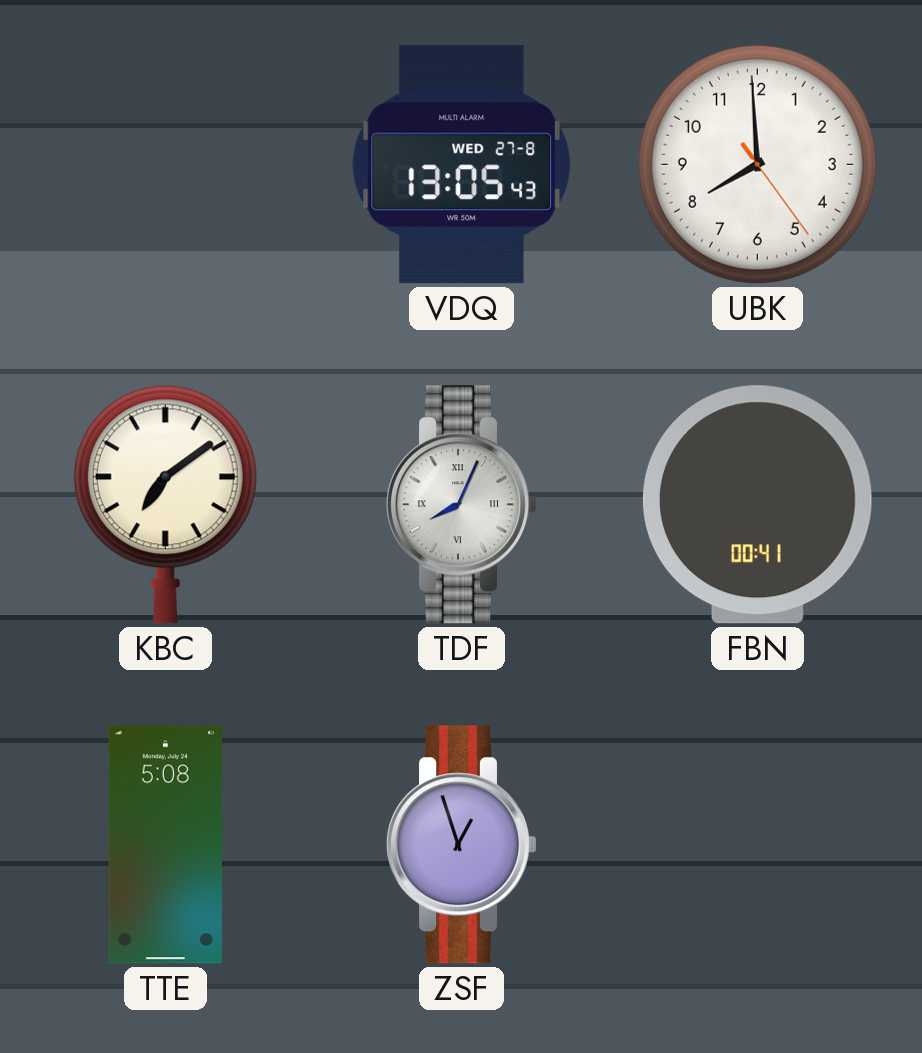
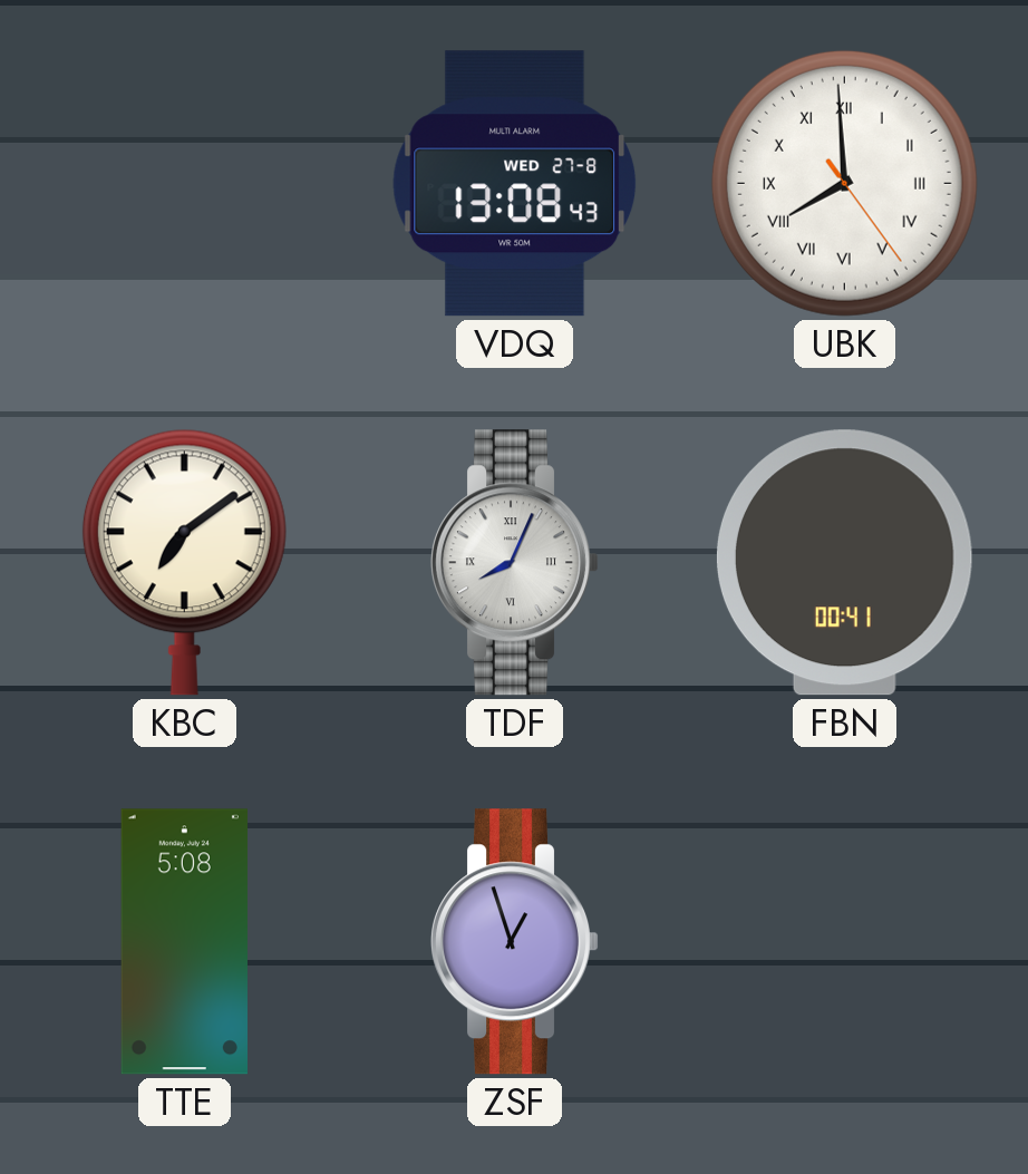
VDQ: 13:05 -> 13:08
UBK numerals: Arabic -> Roman
